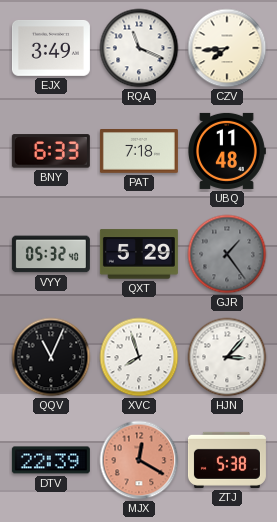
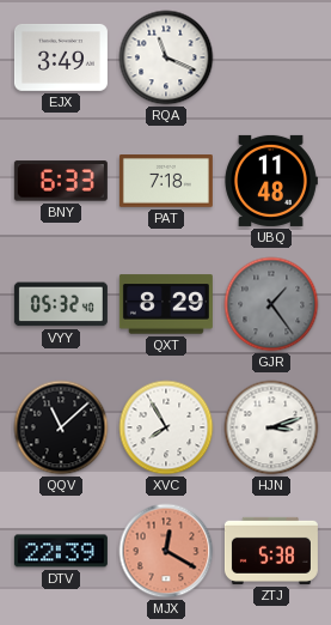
CZV: 7:44 -> none
QXT: 5:29 -> 8:29
QQV: 11:04 -> 11:08
XVC: 7:57 -> 7:55
HJN: 3:07 -> 3:12
